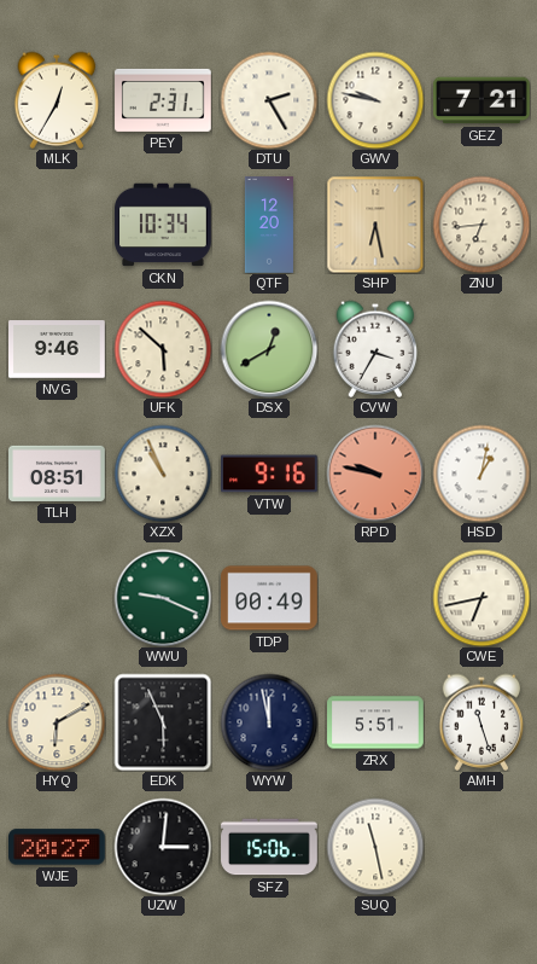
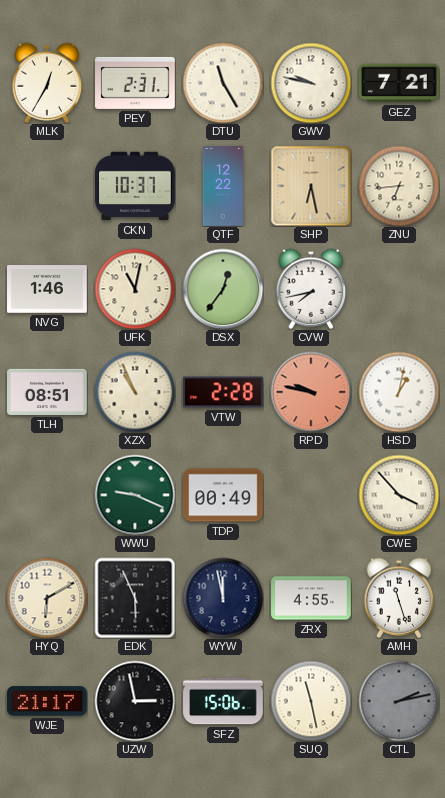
DTU: 2:25 -> 11:25
CKN: 10:34 -> 10:37
QTF: 12:20 -> 12:22
NVG: 9:46 -> 1:46
UFK: 5:52 -> 11:02
DSX: 12:40 -> 12:36
CVW: 3:35 -> 7:43
VTW: 9:16 -> 2:28
CWE: 6:43 -> 3:53
ZRX: 5:51 -> 4:55
WJE: 20:27 -> 21:17
UZW: 3:01 -> 2:58
CTL: none -> 2:13
